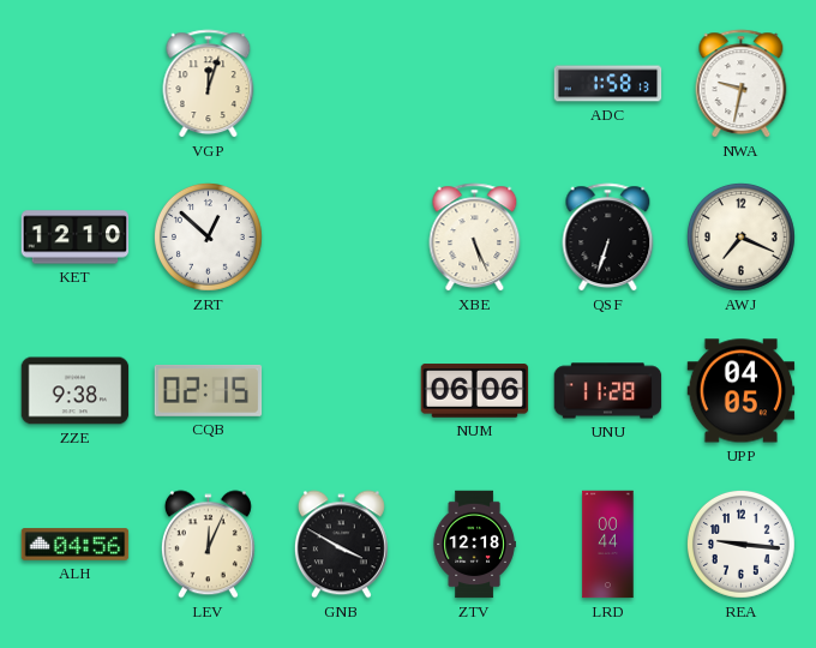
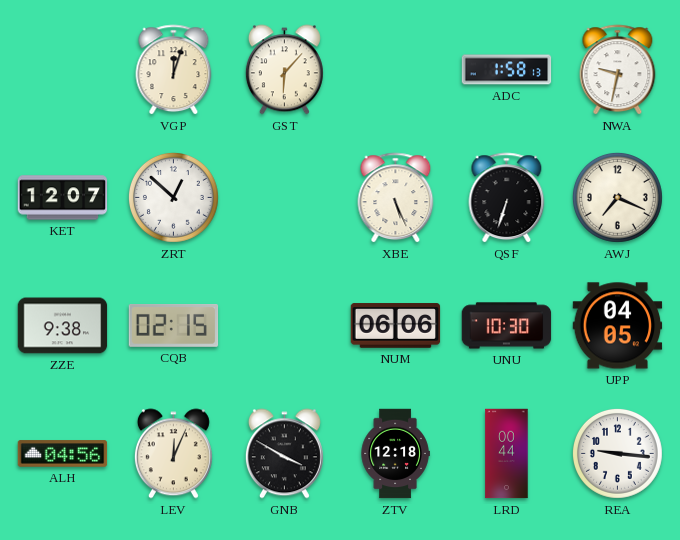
GST: none -> 6:07
KET: 12:10 -> 12:07
UNU: 11:28 -> 10:30
